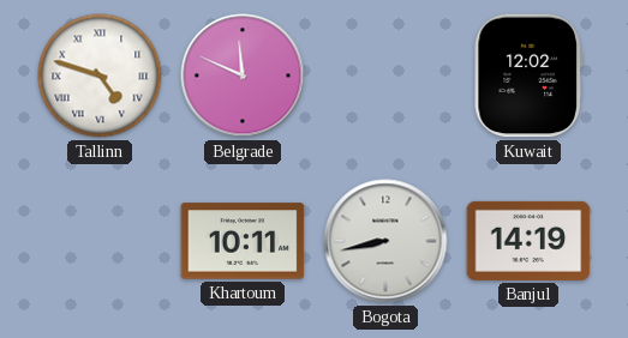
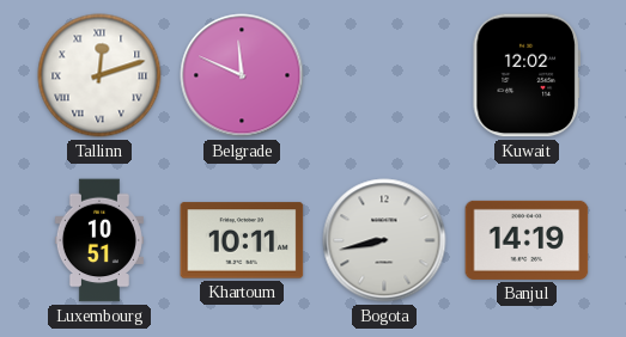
Tallinn: 4:48 -> 12:12
Luxembourg: none -> 10:51
